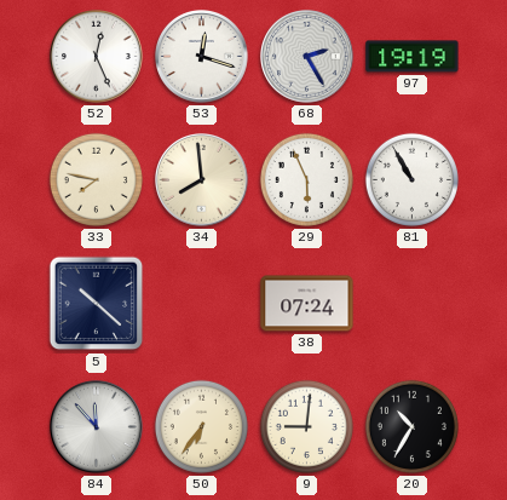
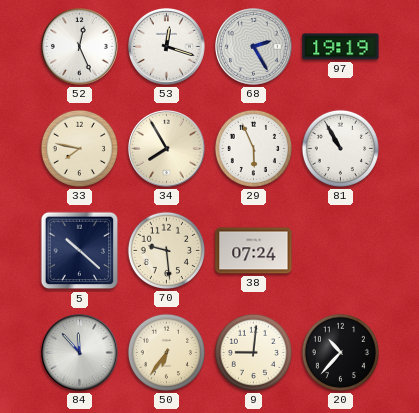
34: 7:59 -> 7:55
70: none -> 9:29
20: 10:35 -> 10:37
